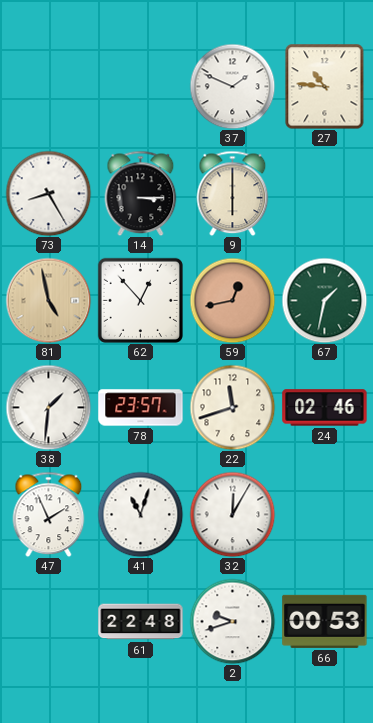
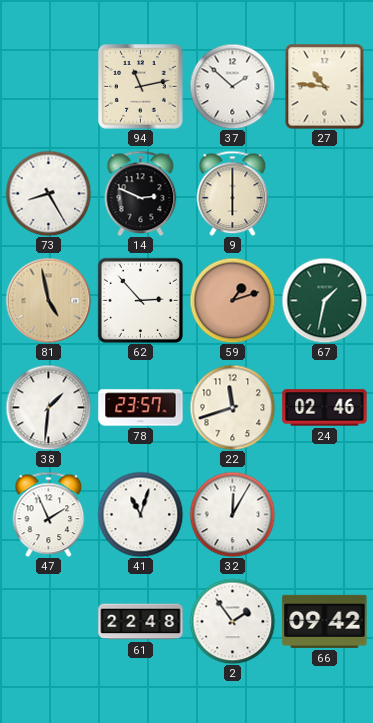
94: none -> 11:13
37: 1:49 -> 1:52
14: 3:15 -> 2:49
62: 12:53 -> 2:53
59: 12:43 -> 1:12
2: 9:42 -> 1:54
66: 00:53 -> 09:42
